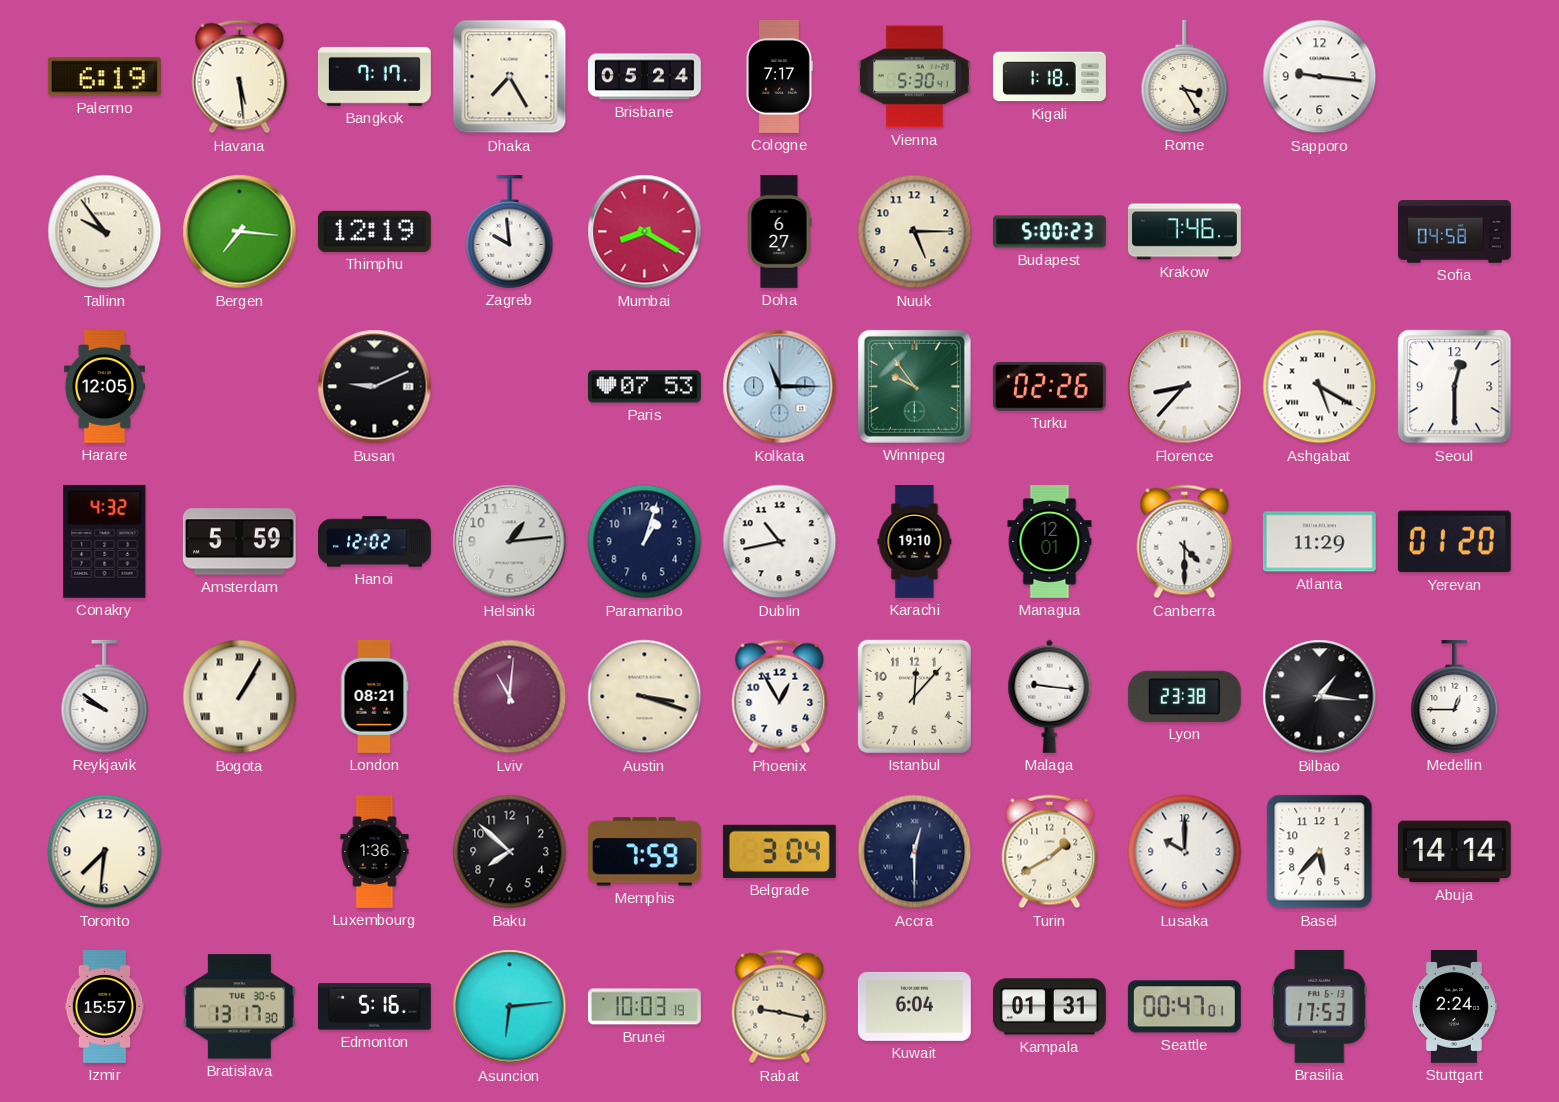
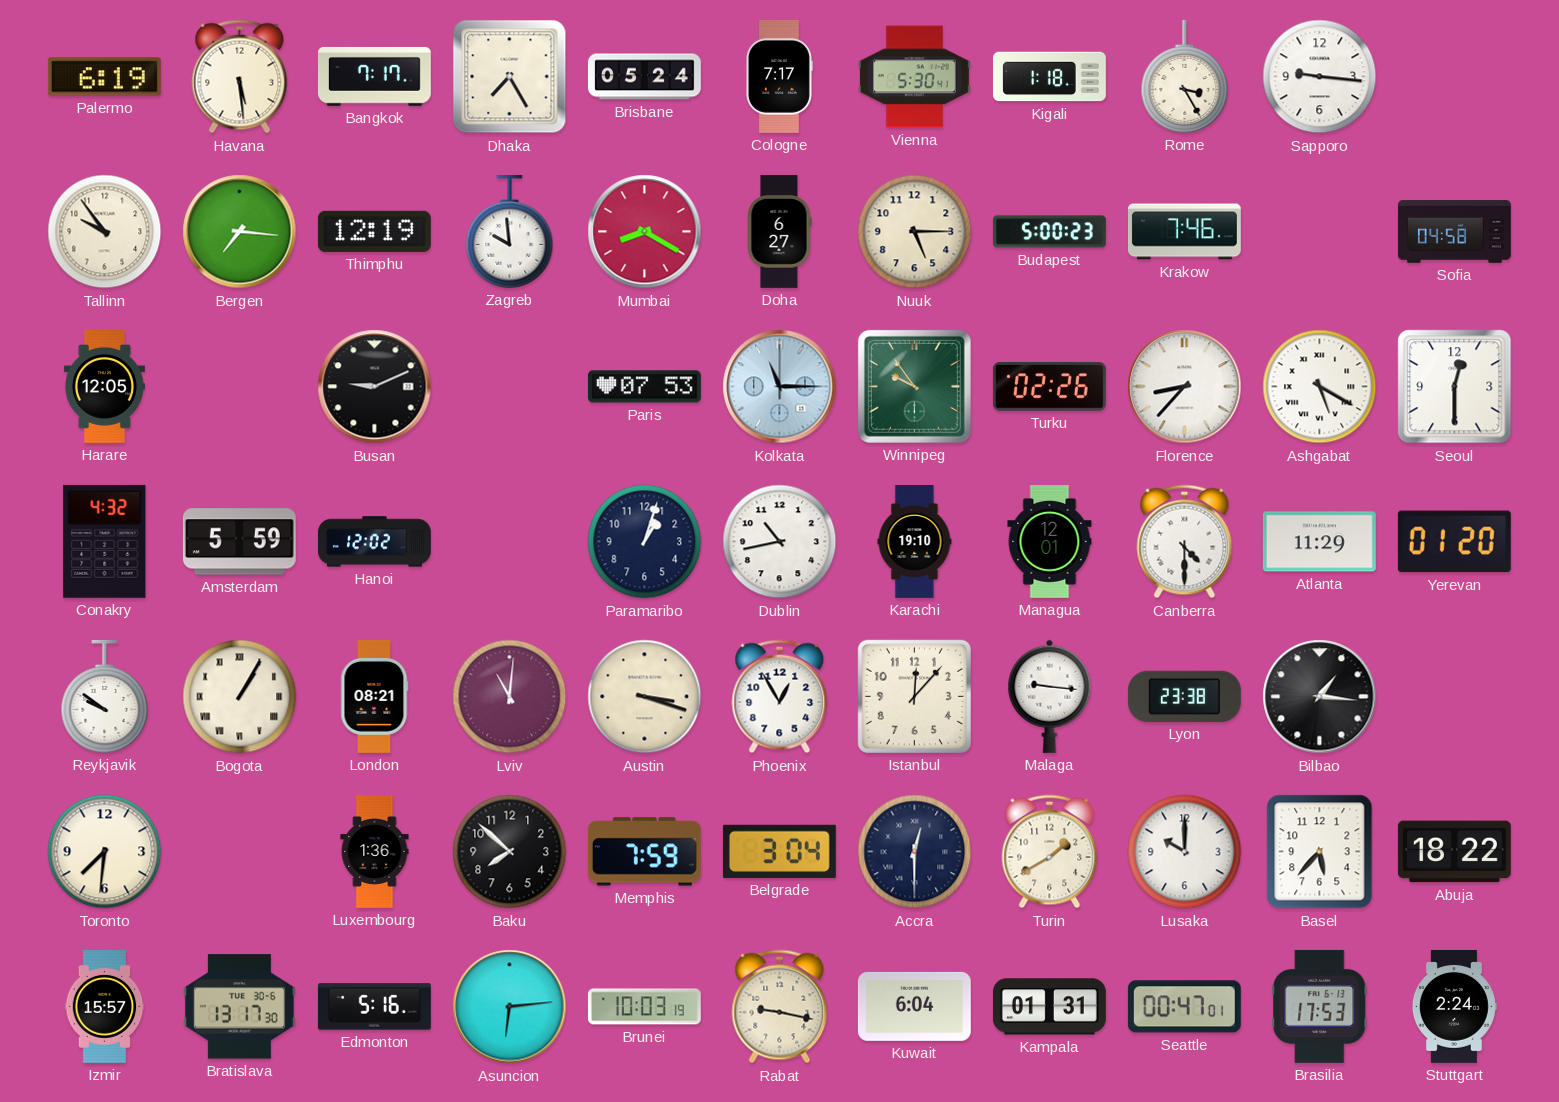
Helsinki: 1:14 -> none
Medellin: 12:45 -> none
Abuja: 14:14 -> 18:22
